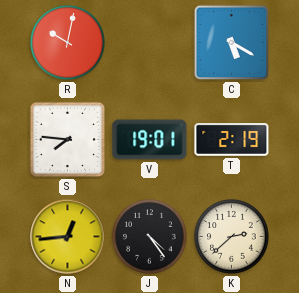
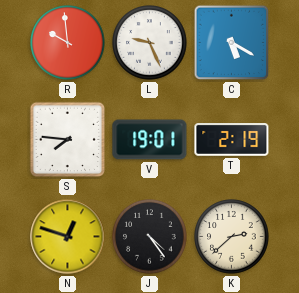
R: 10:02 -> 9:59
L: none -> 9:26
N: 12:44 -> 12:48
